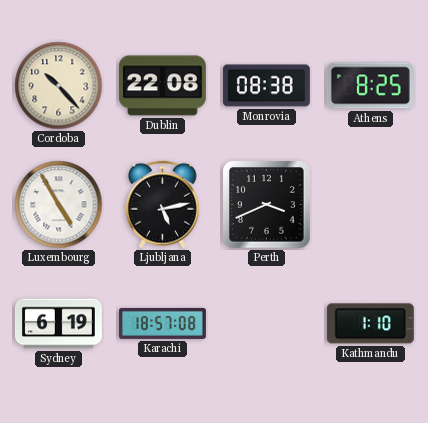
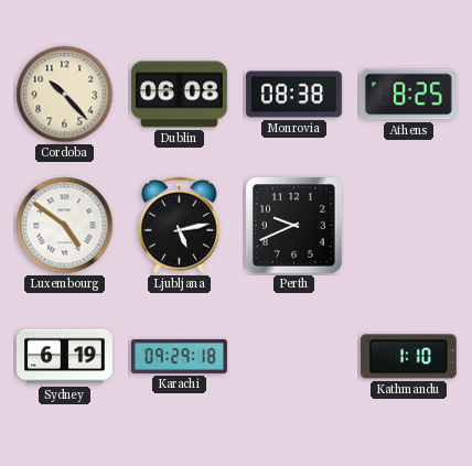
Dublin: 22:08 -> 06:08
Luxembourg: 4:55 -> 4:51
Perth: 3:41 -> 9:41
Karachi: 18:57 -> 09:29
